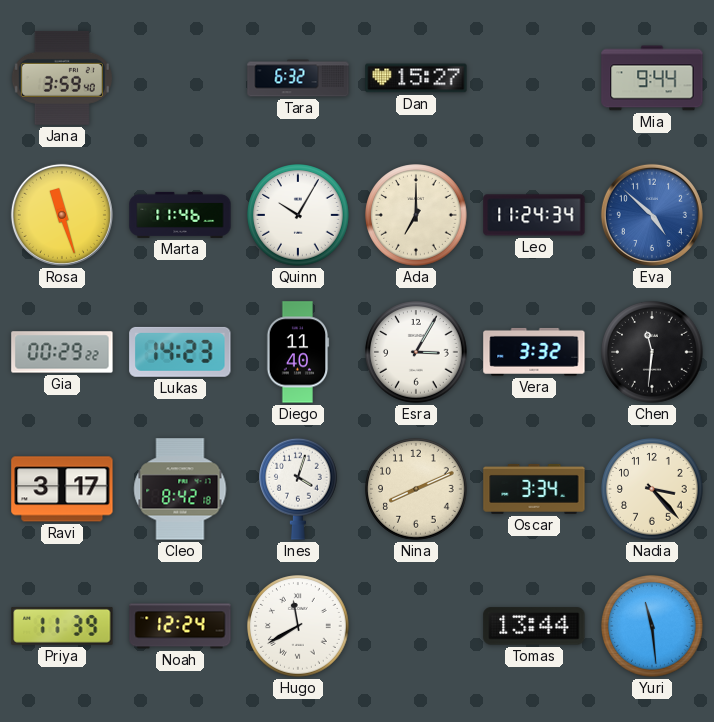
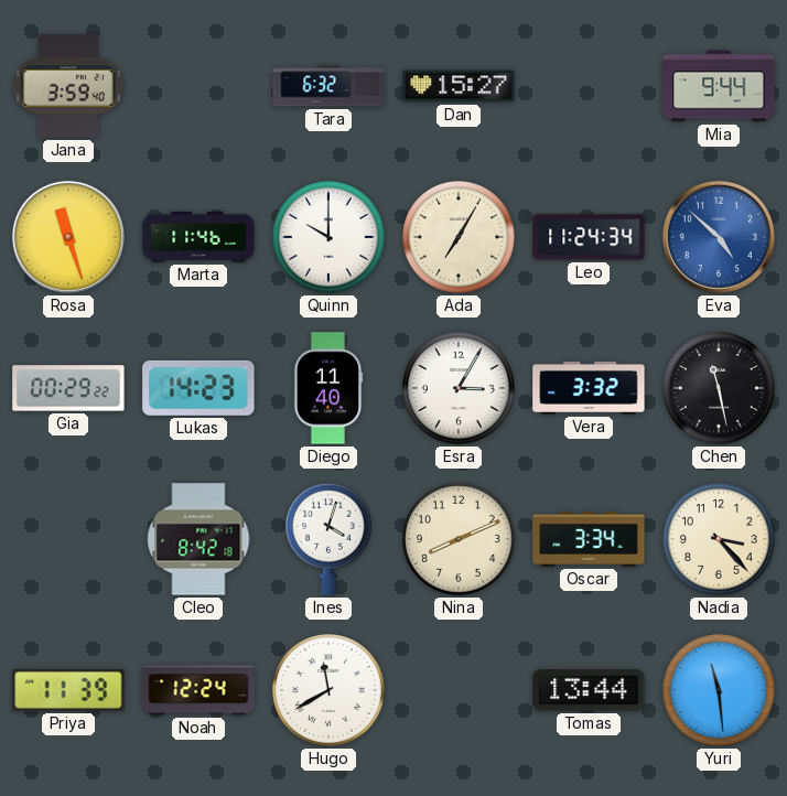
Quinn: 10:05 -> 10:00
Ada: 7:00 -> 7:05
Chen: 11:31 -> 11:28
Ravi: 3:17 -> none
